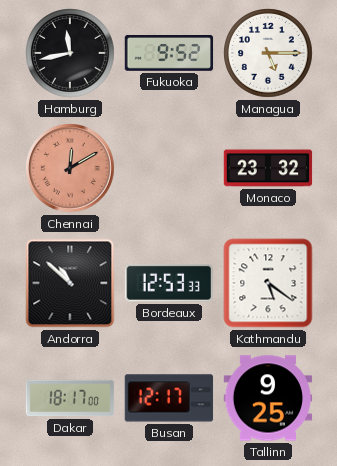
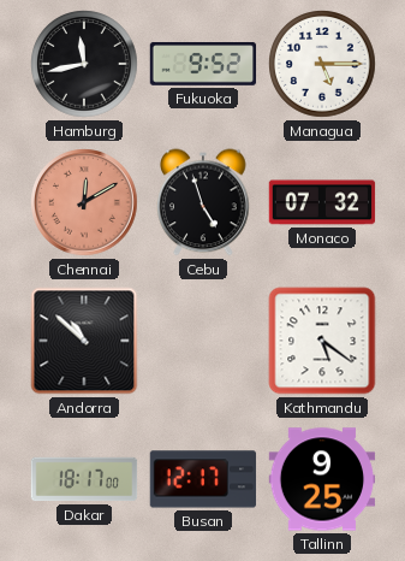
Cebu: none -> 4:57
Monaco: 23:32 -> 07:32
Bordeaux: 12:53 -> none
